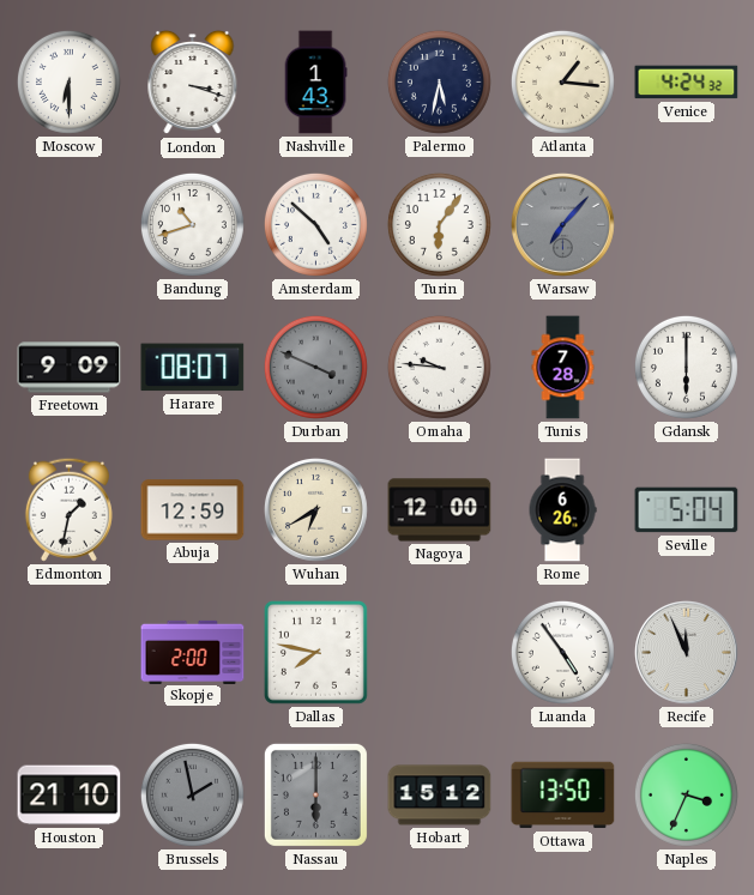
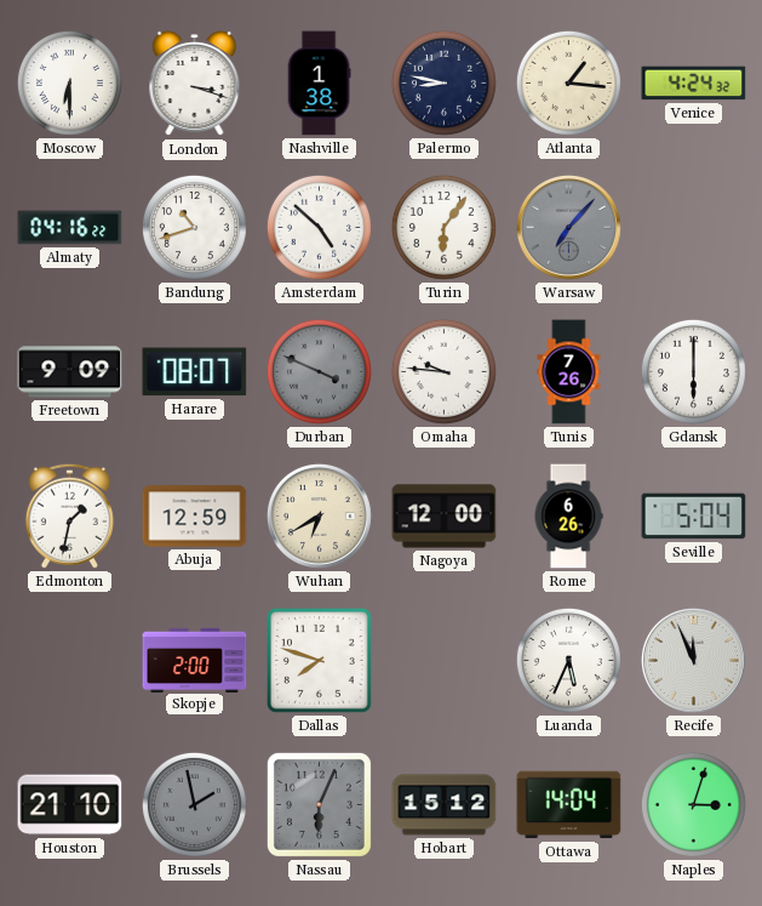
Nashville: 1:43 -> 1:38
Palermo: 5:32 -> 8:47
Almaty: none -> 04:16
Tunis: 7:28 -> 7:26
Dallas: 7:47 -> 7:48
Luanda: 4:54 -> 5:34
Nassau: 6:00 -> 6:04
Ottawa: 13:50 -> 14:04
Naples: 3:34 -> 3:03
